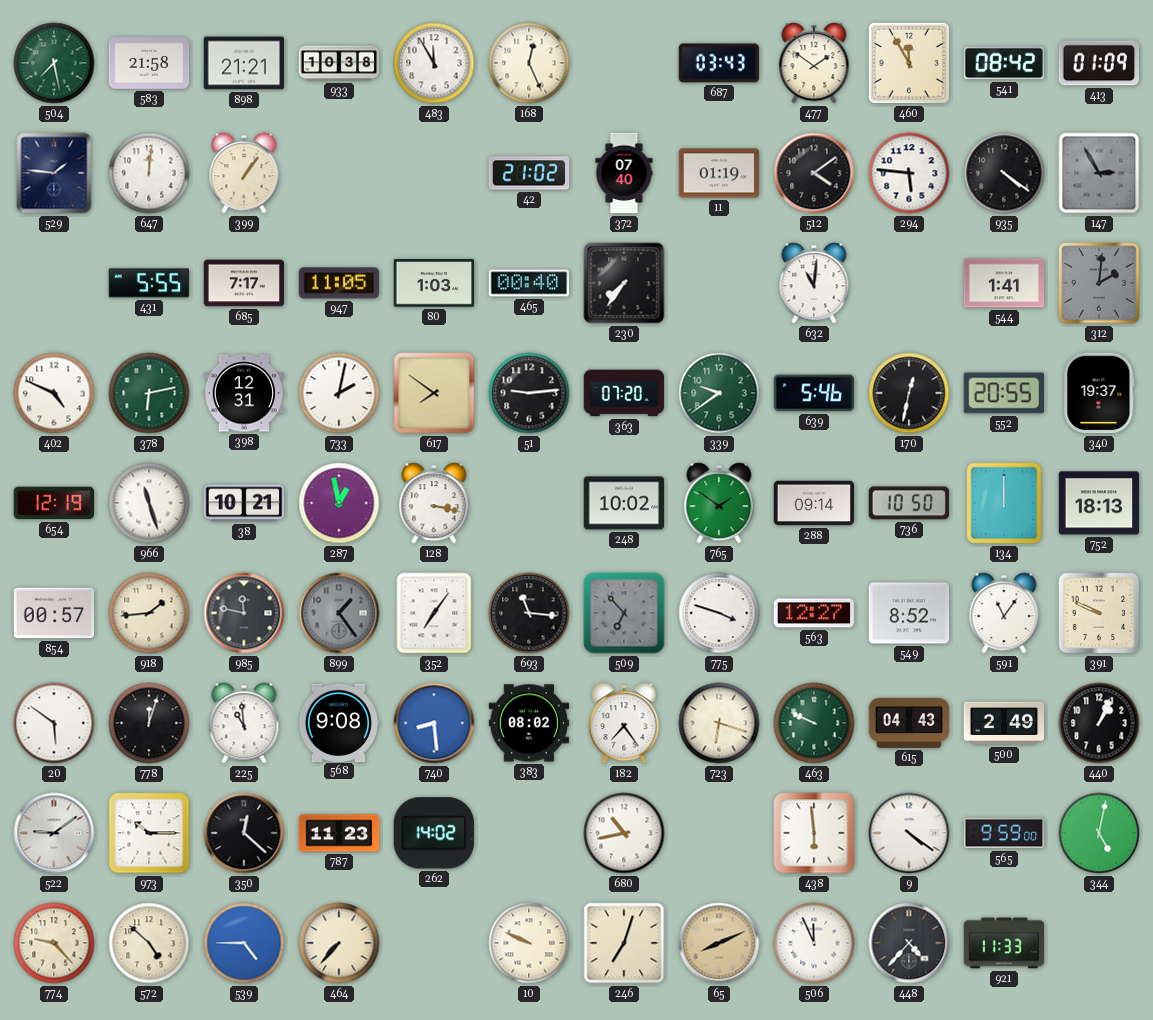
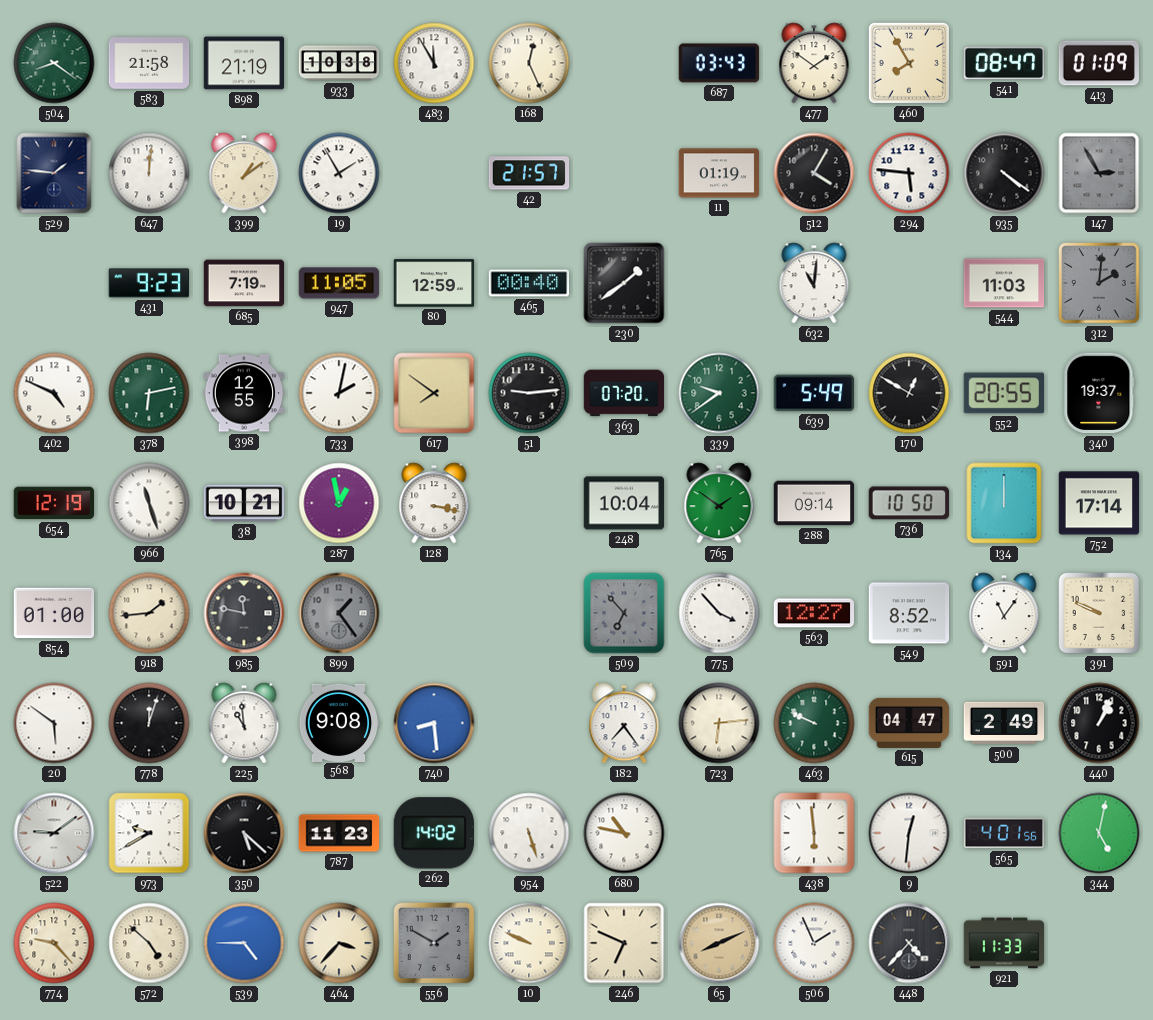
504: 7:28 -> 8:21
898: 21:21 -> 21:19
460: 11:55 -> 7:55
541: 08:42 -> 08:47
399: 1:06 -> 1:09
19: none -> 1:55
42: 21:02 -> 21:57
372: 07:40 -> none
512: 4:09 -> 4:05
431: 5:55 -> 9:23
685: 7:17 -> 7:19
80: 1:03 -> 12:59
230: 7:36 -> 1:39
544: 1:41 -> 11:03
398: 12:31 -> 12:55
639: 5:46 -> 5:49
170: 12:32 -> 12:50
248: 10:02 -> 10:04
752: 18:13 -> 17:14
854: 00:57 -> 01:00
352: 7:06 -> none
693: 11:16 -> none
775: 3:48 -> 3:53
383: 08:02 -> none
723: 6:18 -> 6:14
615: 04:43 -> 04:47
973: 10:15 -> 9:40
350: 12:22 -> 5:22
954: none -> 5:27
680: 10:43 -> 10:47
9: 4:21 -> 12:31
565: 9:59 -> 4:01
464: 7:37 -> 3:37
556: none -> 1:50
246: 7:03 -> 6:49
506: 11:56 -> 1:56
